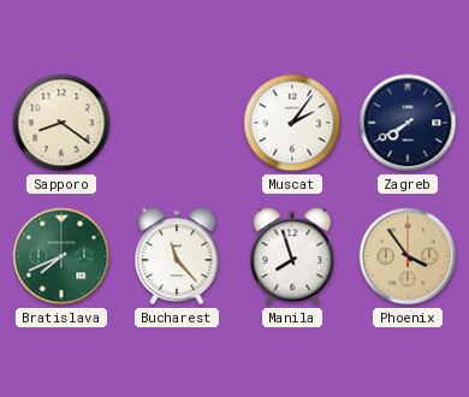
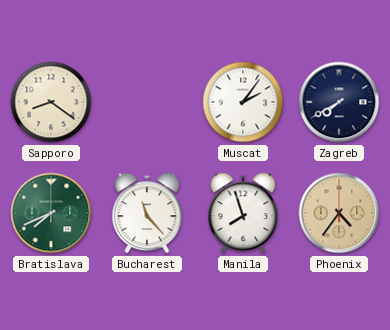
Phoenix: 3:54 -> 4:36
